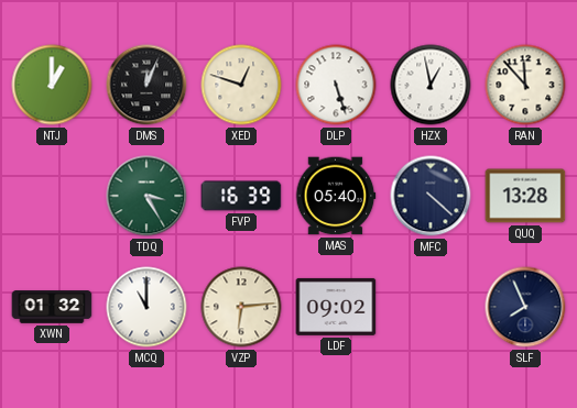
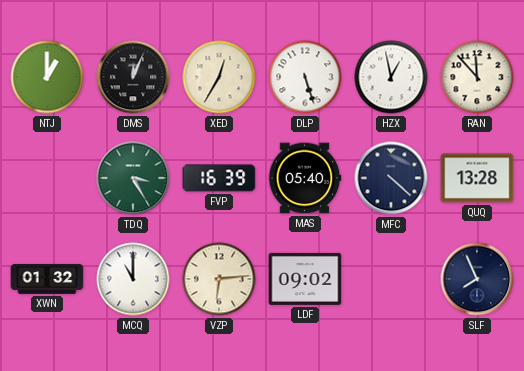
XED: 12:48 -> 12:35
